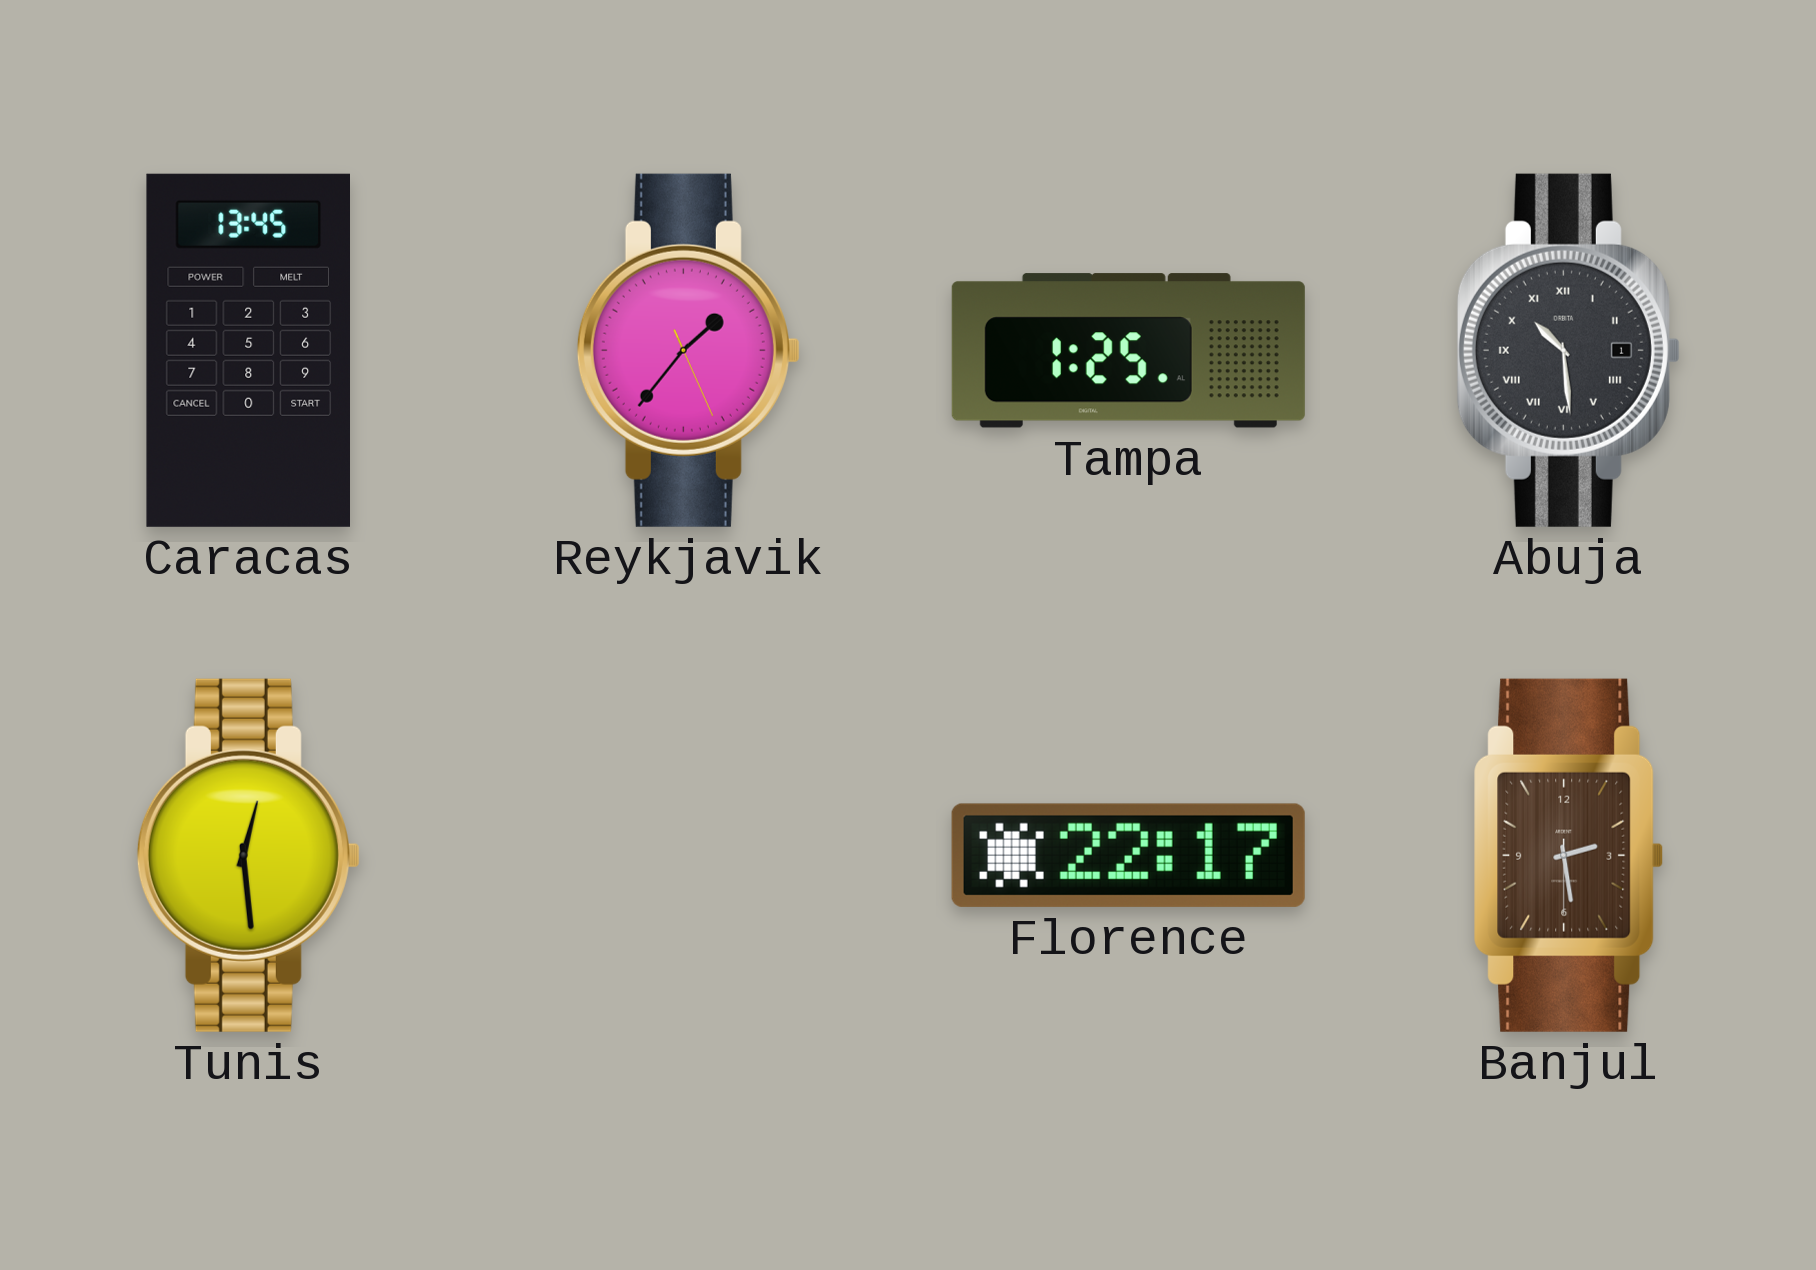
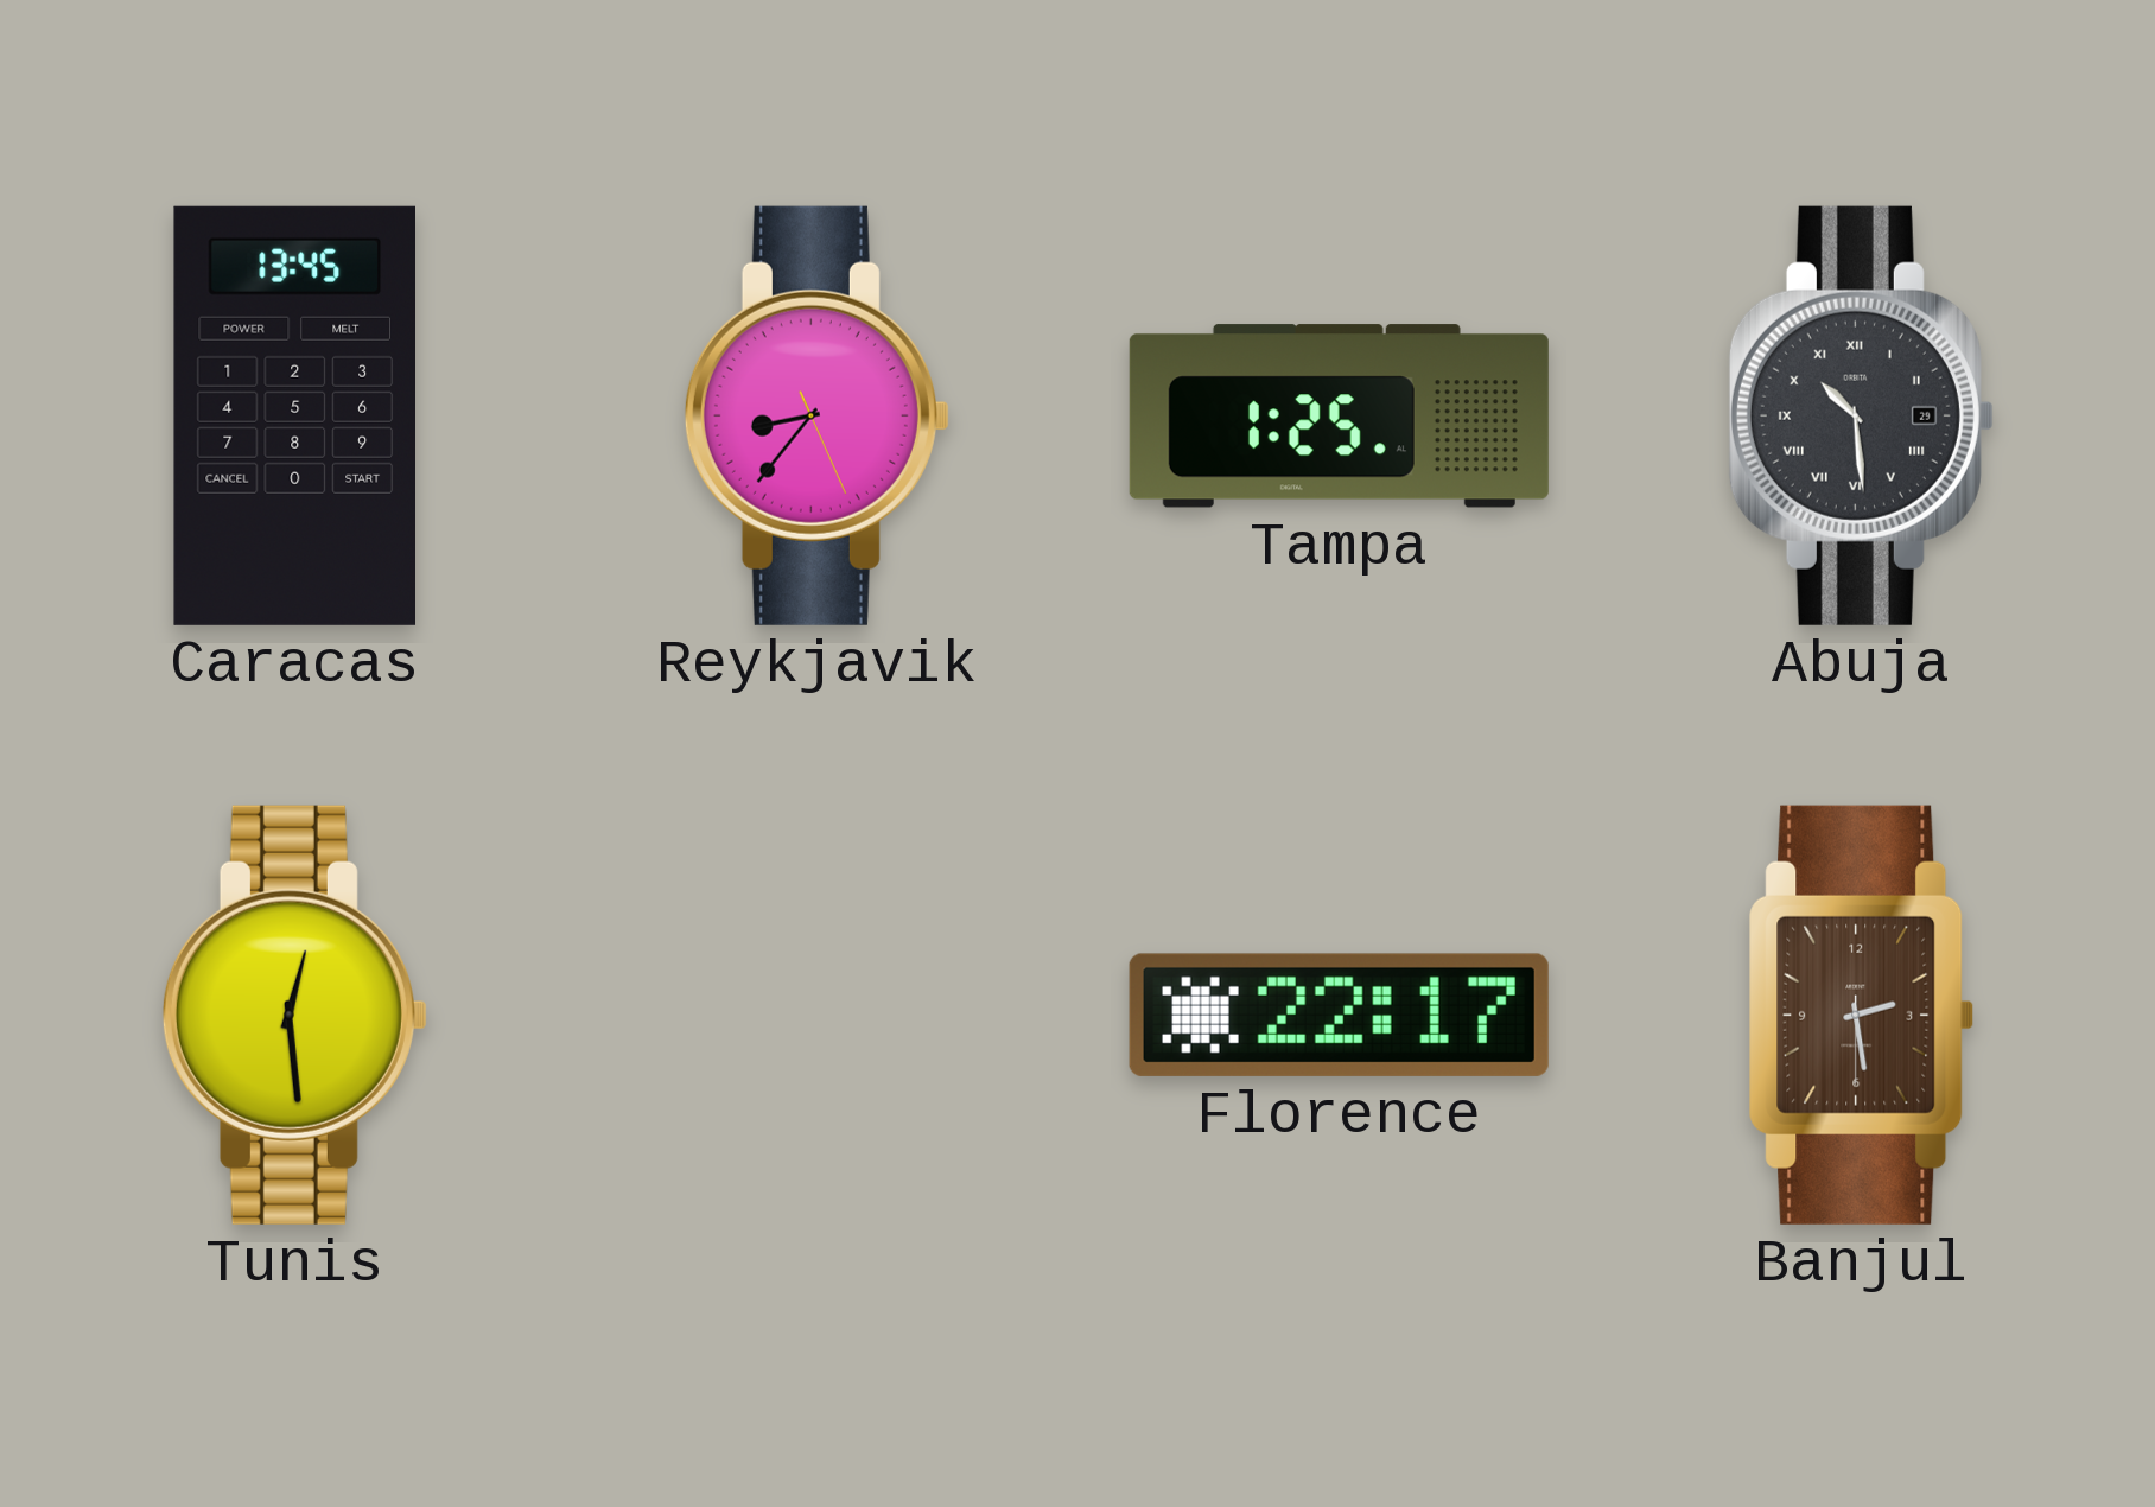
Reykjavik: 1:36 -> 8:36
Abuja date: 1 -> 29
